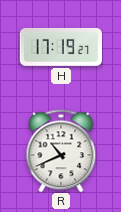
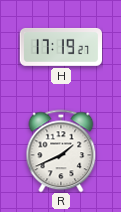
R: 10:41 -> 1:41
